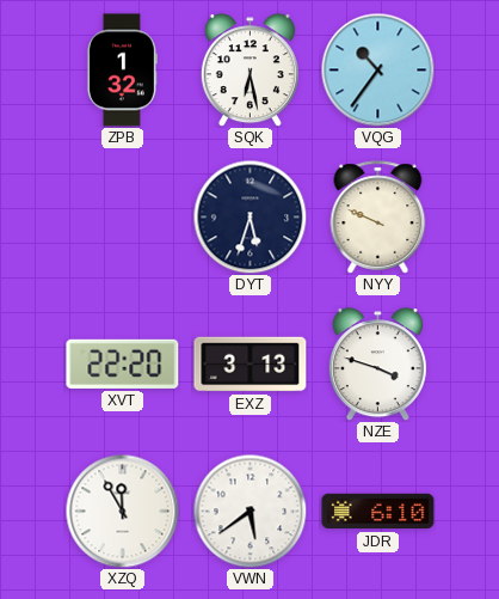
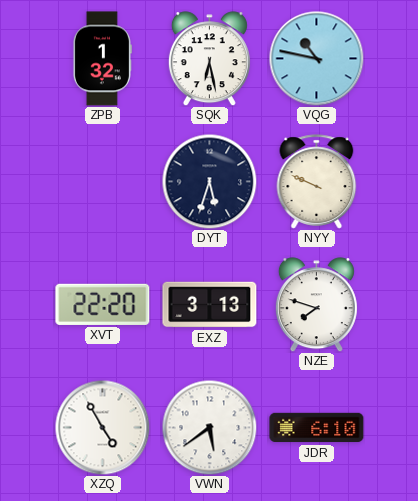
VQG: 10:36 -> 10:47
NZE: 3:48 -> 7:48
XZQ: 11:55 -> 4:55
